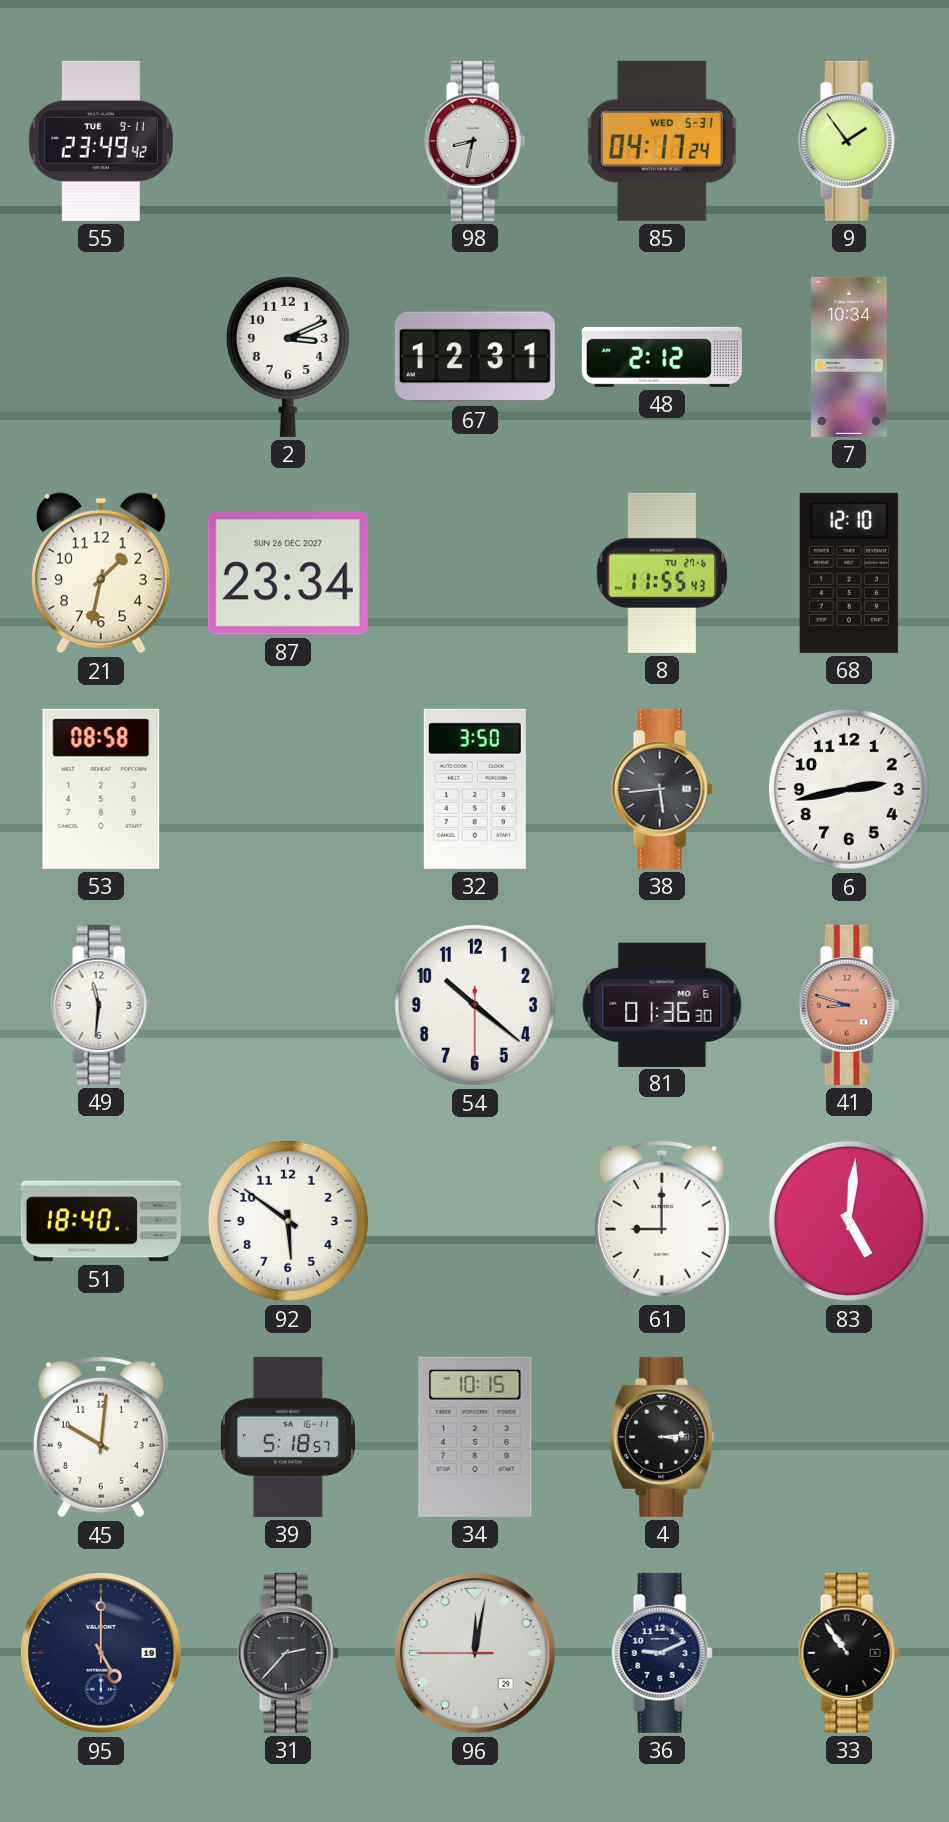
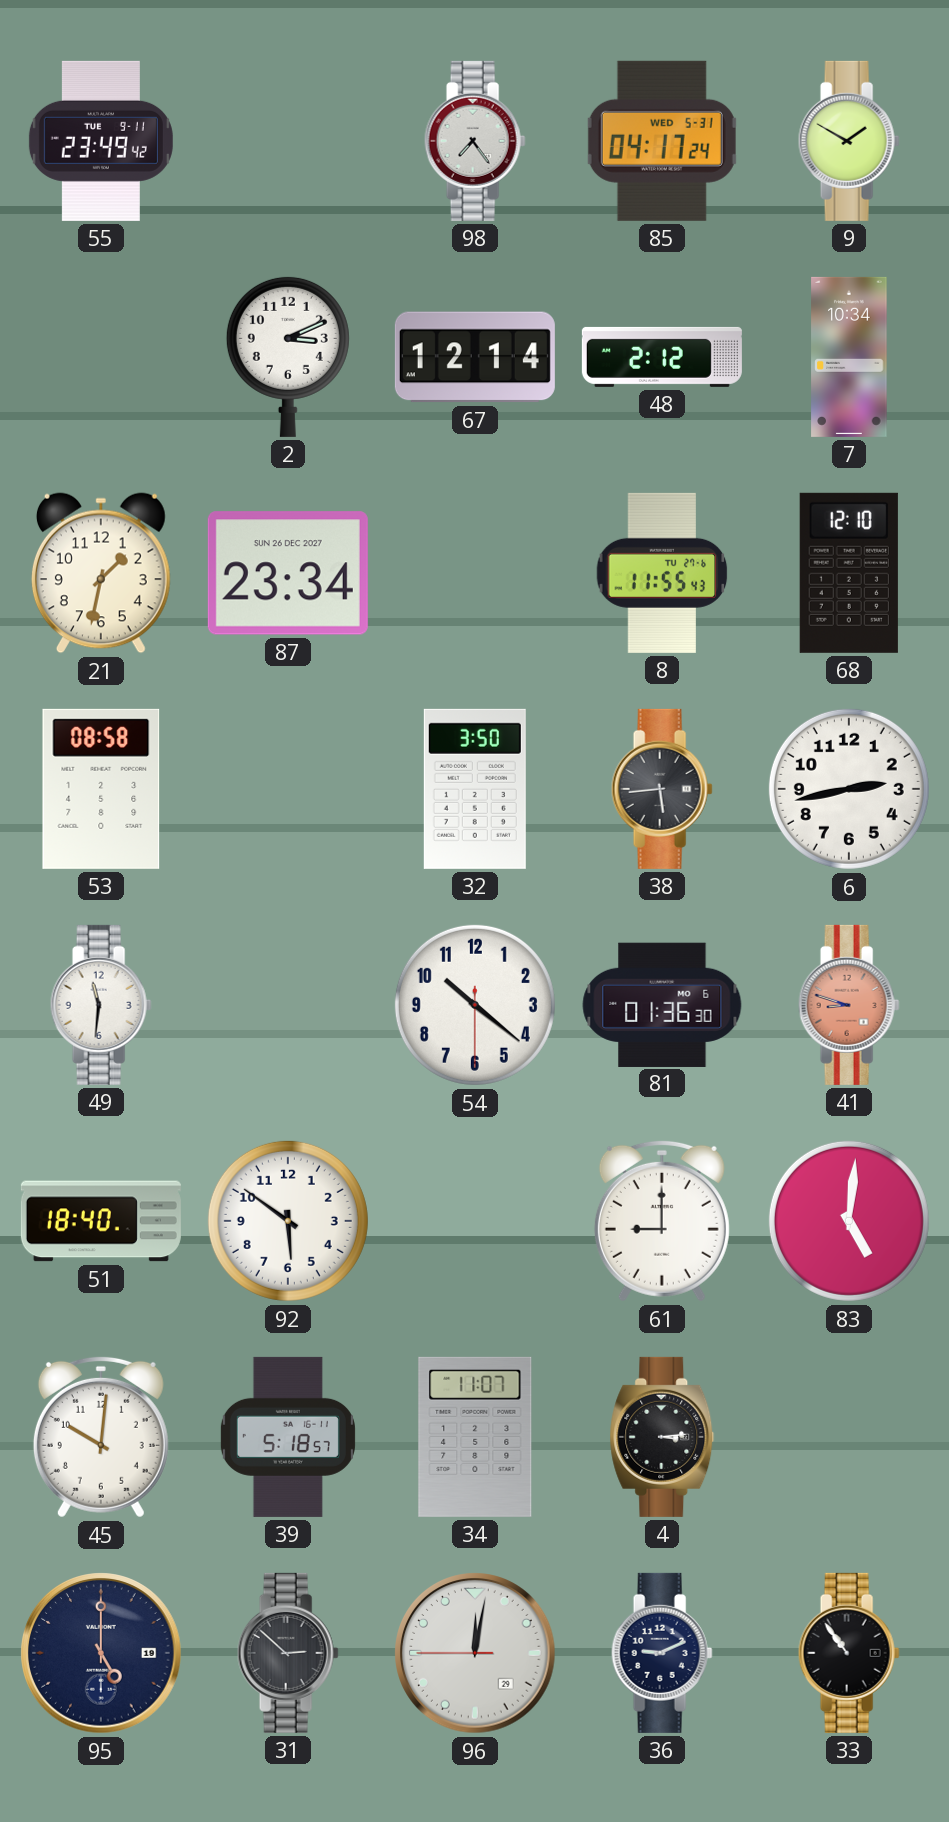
98: 8:32 -> 7:24
9: 1:54 -> 1:50
67: 12:31 -> 12:14
34: 10:15 -> 11:07
31: 2:37 -> 2:52
